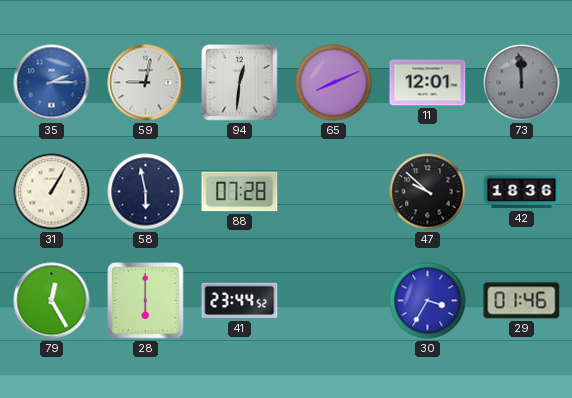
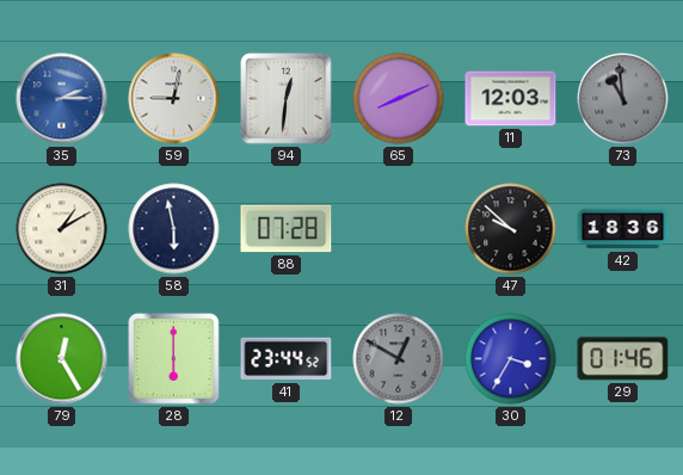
11: 12:01 -> 12:03
73: 11:59 -> 10:59
31: 1:05 -> 1:10
12: none -> 12:50
